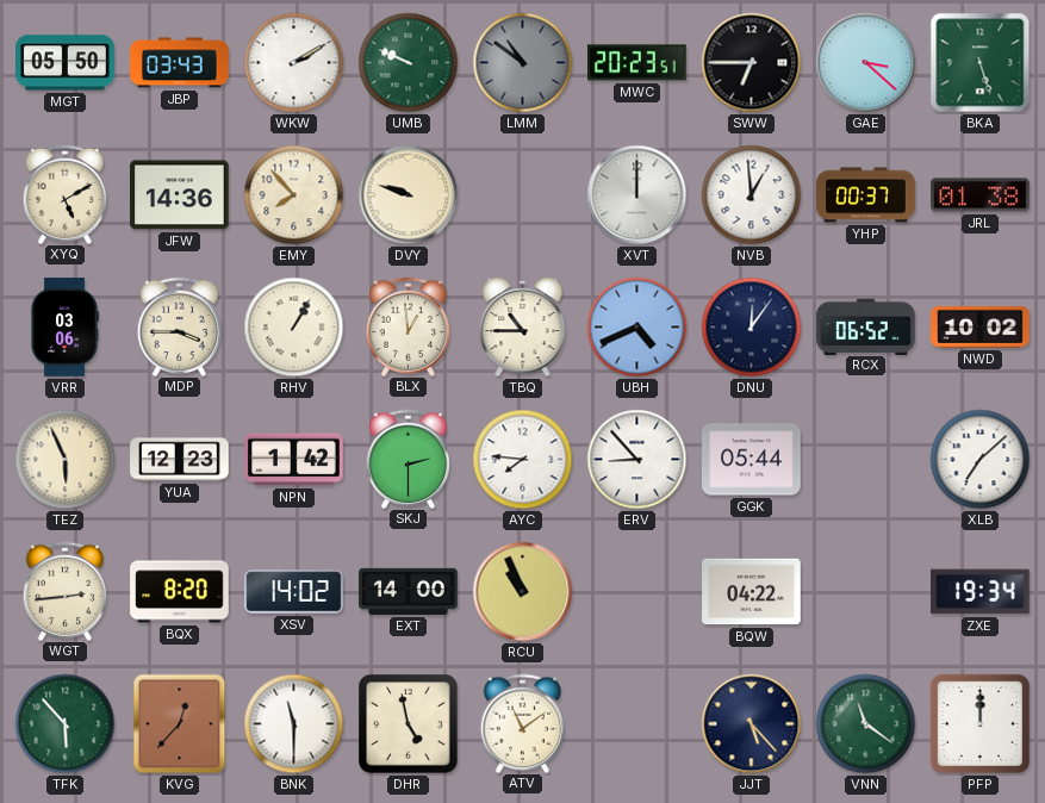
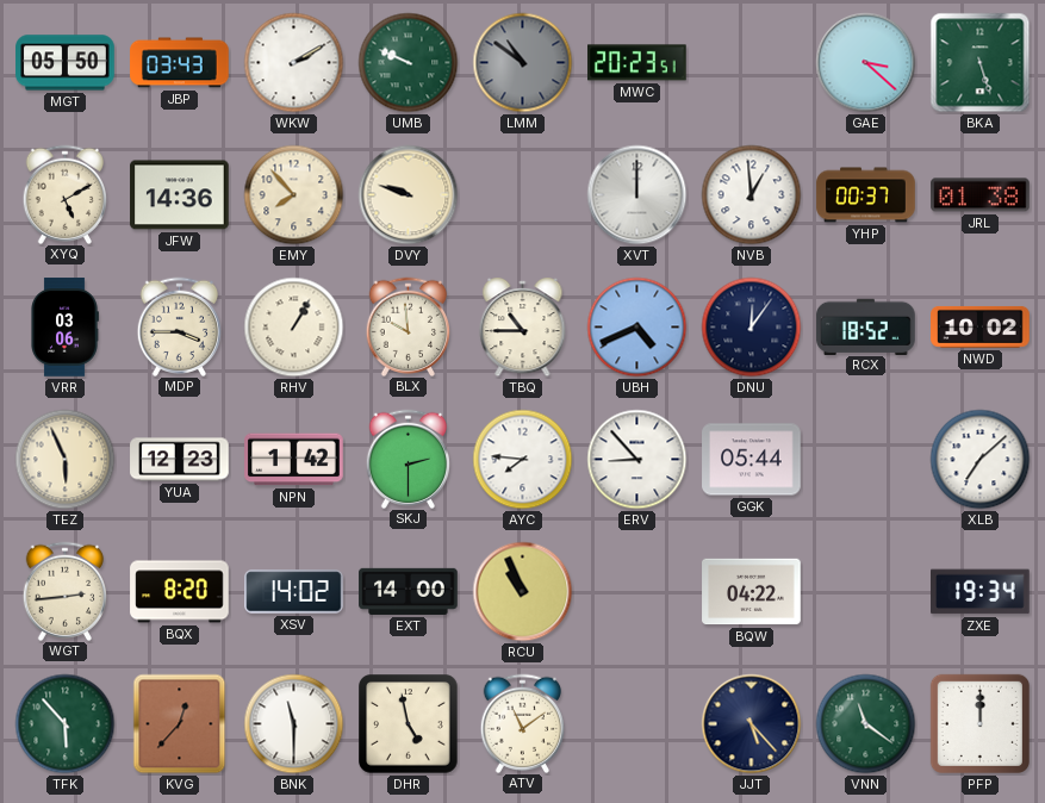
SWW: 6:45 -> none
BLX: 12:59 -> 9:59
RCX: 06:52 -> 18:52
